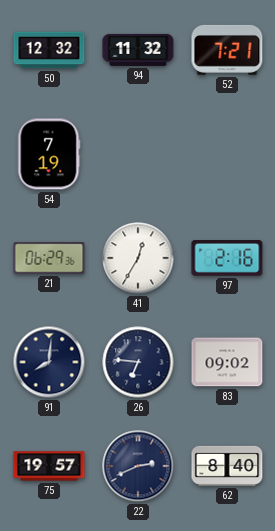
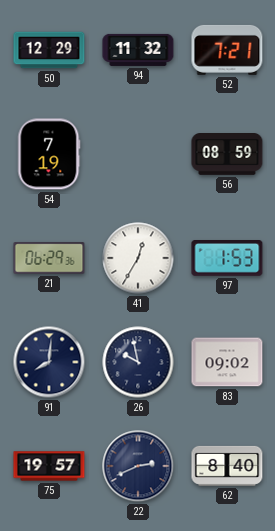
50: 12:32 -> 12:29
56: none -> 08:59
97: 2:16 -> 1:53
26: 6:46 -> 9:58
